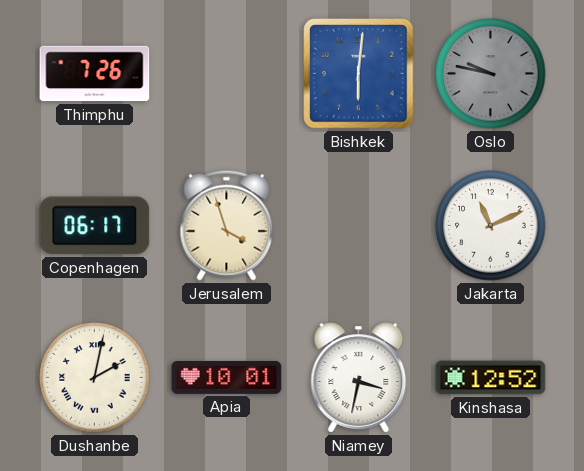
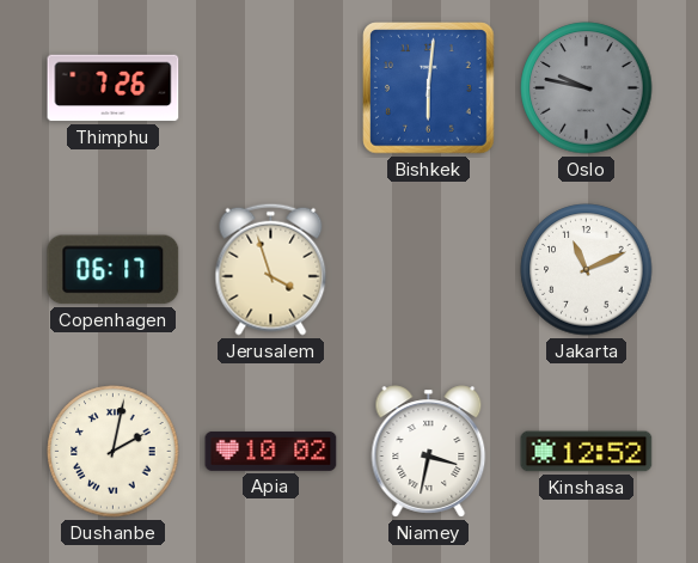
Apia: 10:01 -> 10:02
